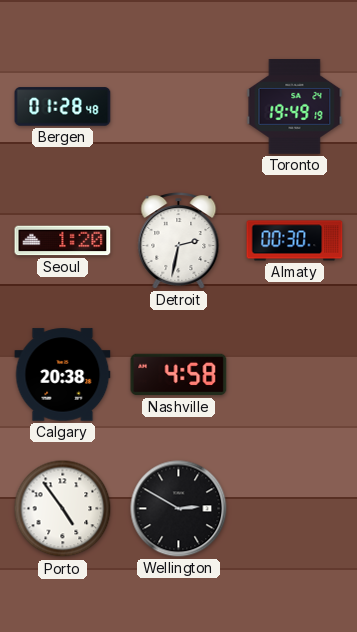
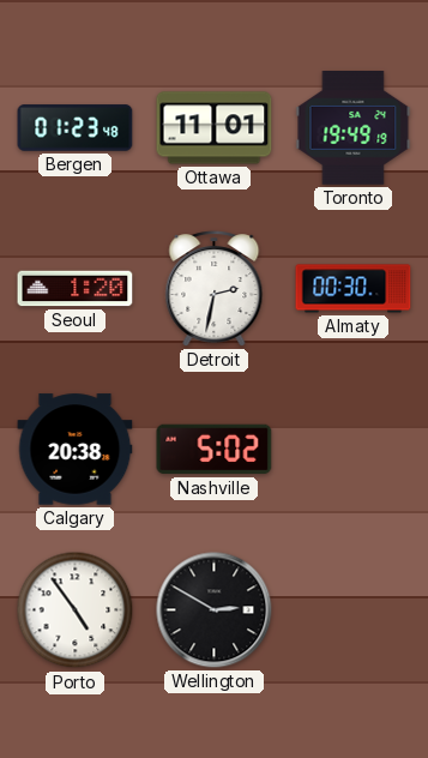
Bergen: 01:28 -> 01:23
Ottawa: none -> 11:01
Nashville: 4:58 -> 5:02
